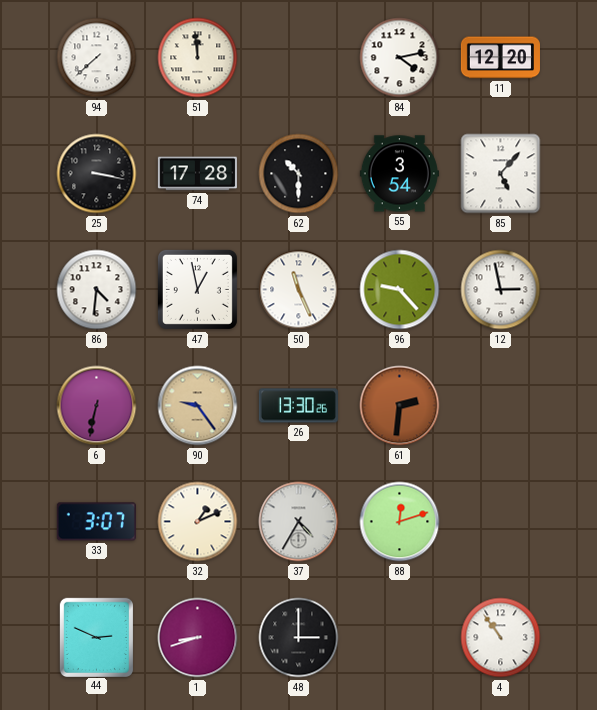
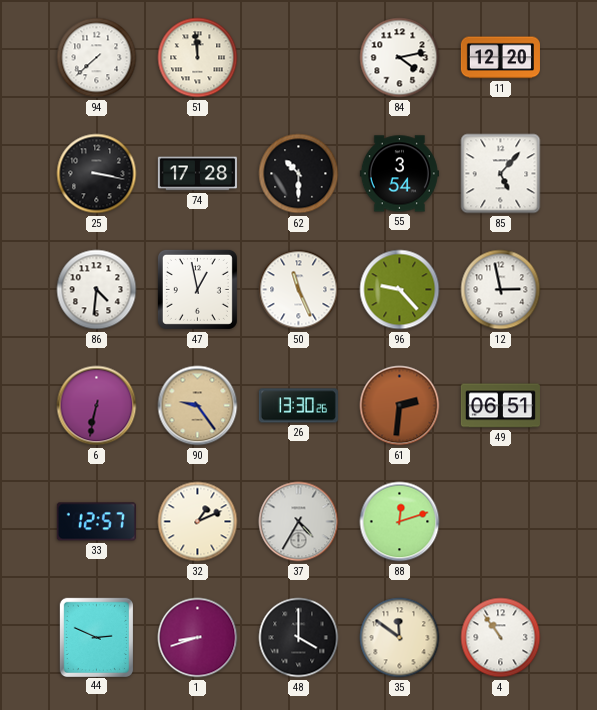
49: none -> 06:51
33: 3:07 -> 12:57
48: 3:00 -> 4:00
35: none -> 11:51
